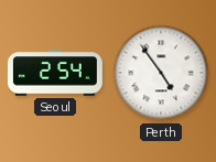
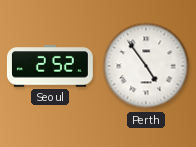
Seoul: 2:54 -> 2:52
